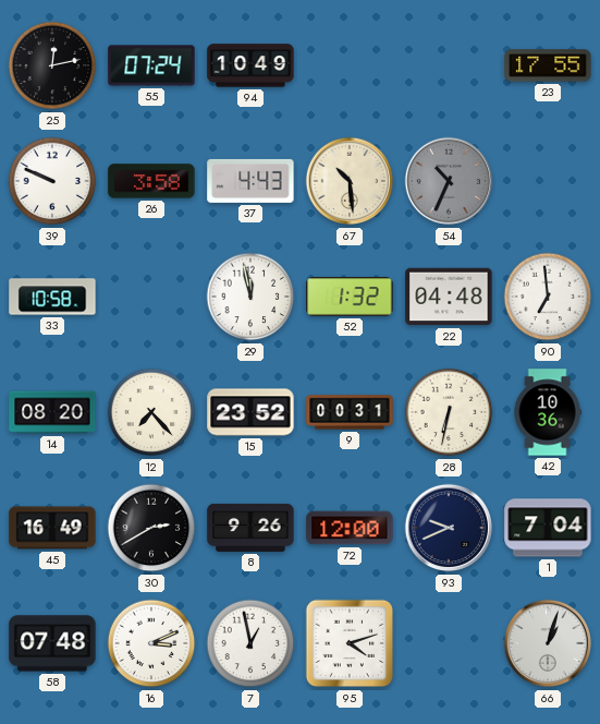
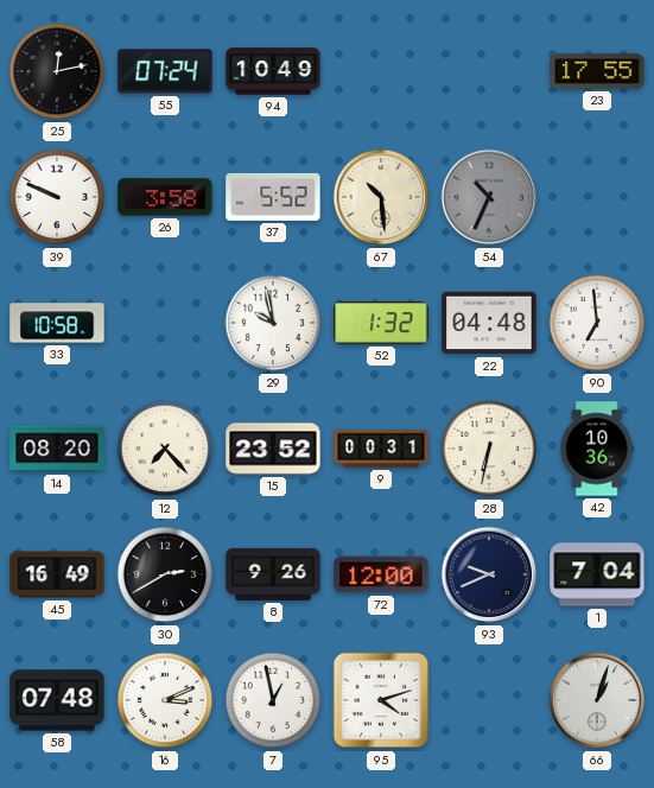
37: 4:43 -> 5:52
29: 11:58 -> 9:58
